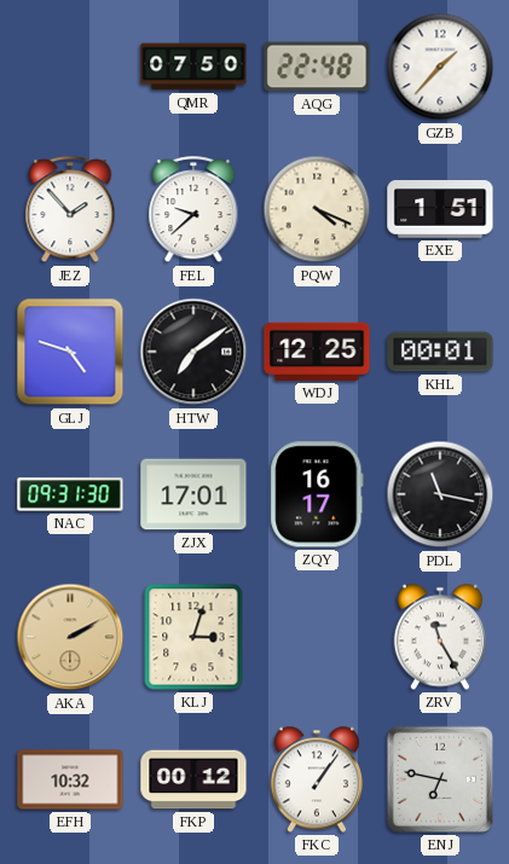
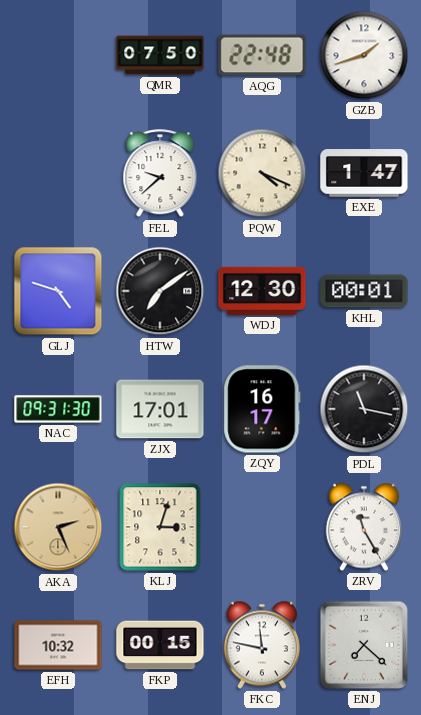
GZB: 1:37 -> 1:42
JEZ: 1:53 -> none
EXE: 1:51 -> 1:47
WDJ: 12:25 -> 12:30
AKA: 2:10 -> 2:26
FKP: 00:12 -> 00:15
FKC: 1:06 -> 11:47
ENJ: 6:47 -> 7:22
